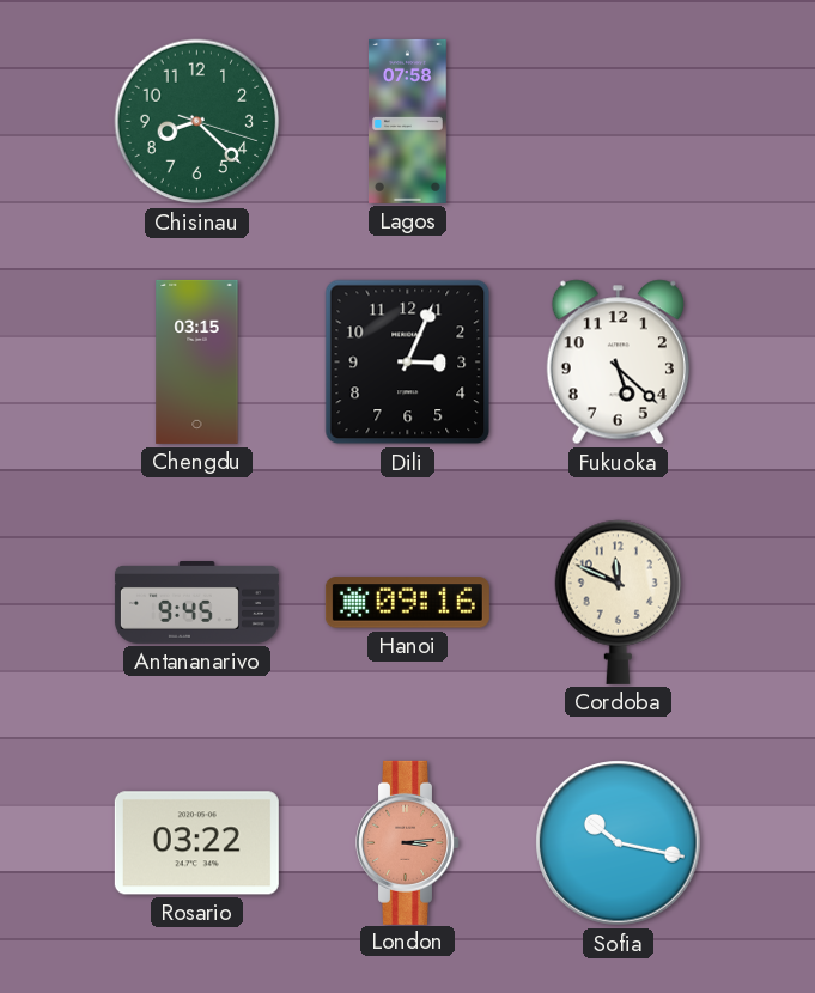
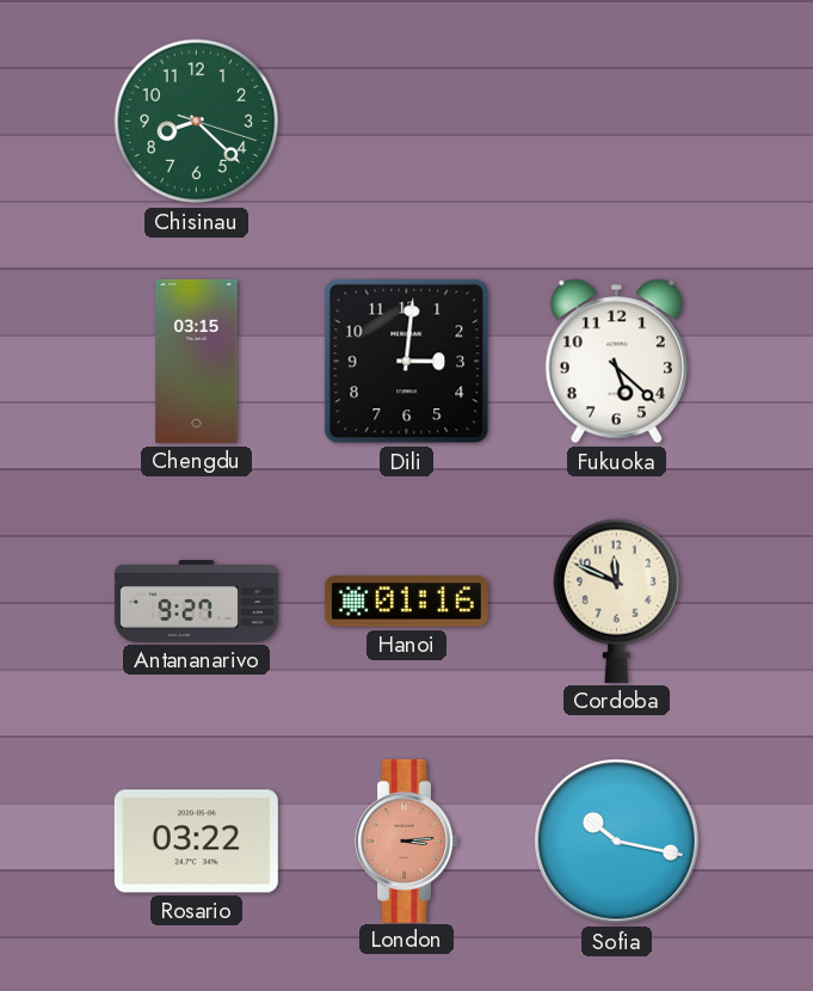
Lagos: 07:58 -> none
Dili: 3:04 -> 3:01
Antananarivo: 9:45 -> 9:27
Hanoi: 09:16 -> 01:16
